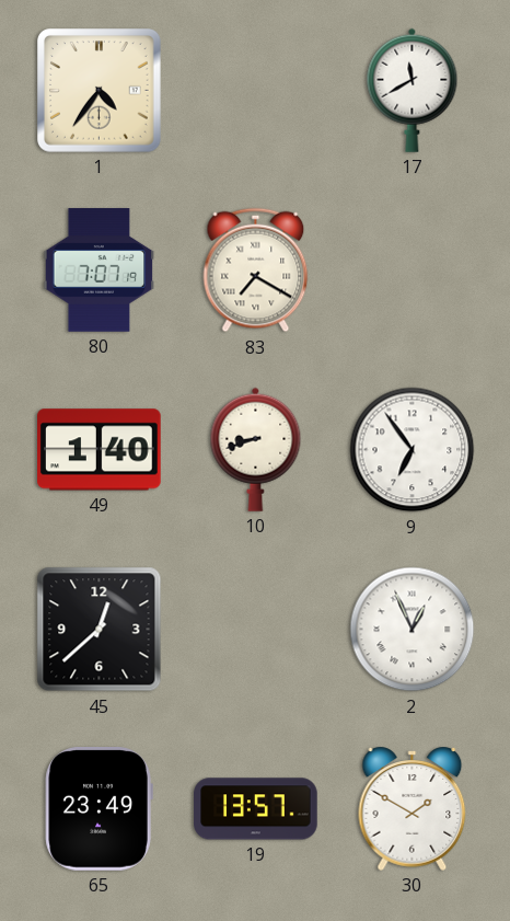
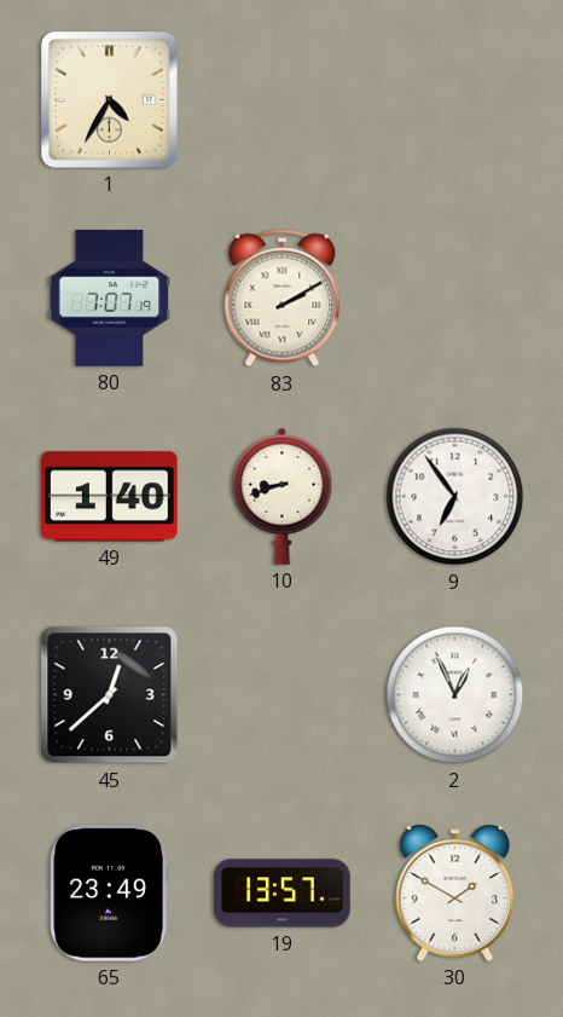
1: 4:36 -> 4:35
17: 11:40 -> none
83: 7:20 -> 2:10
